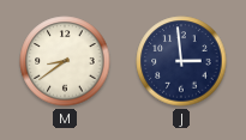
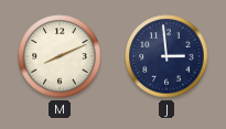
M: 8:39 -> 8:11
